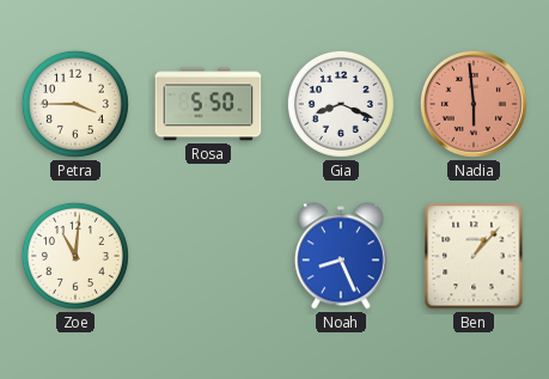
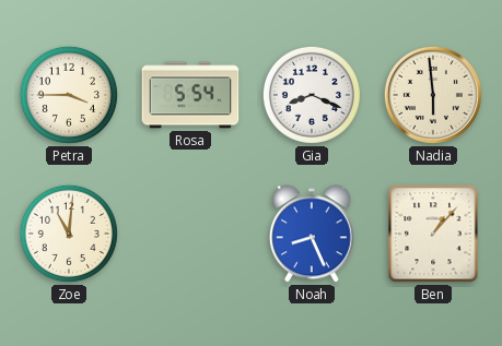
Rosa: 5:50 -> 5:54
Nadia dial: salmon -> cream
